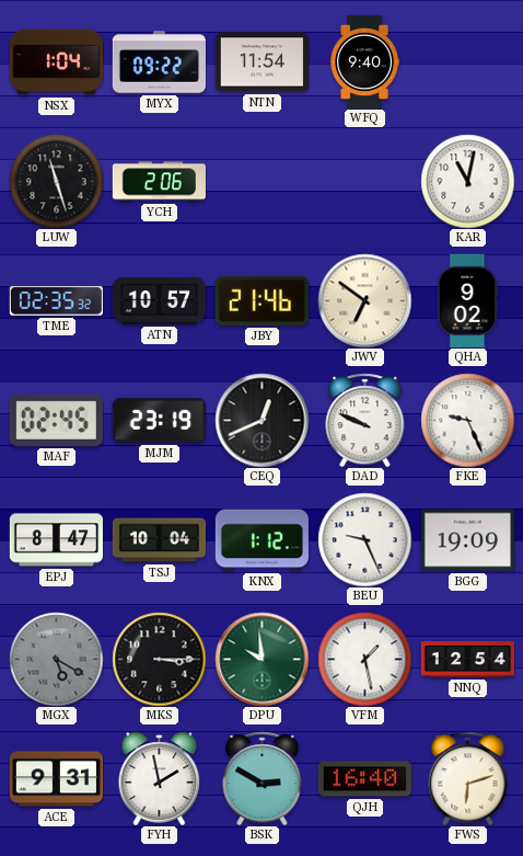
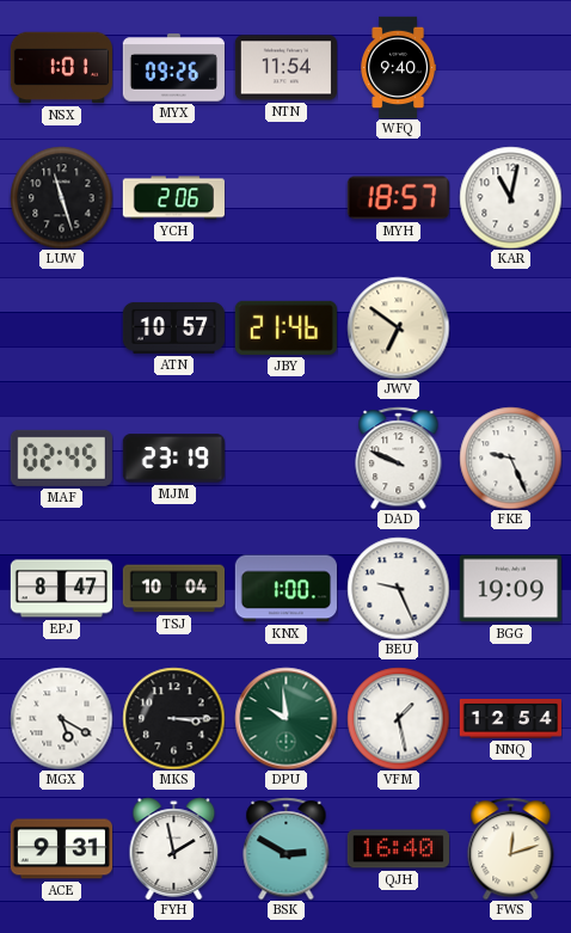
NSX: 1:04 -> 1:01
MYX: 09:22 -> 09:26
MYH: none -> 18:57
TME: 02:35 -> none
QHA: 9:02 -> none
CEQ: 12:41 -> none
KNX: 1:12 -> 1:00
MGX dial: grey -> white
FWS: 6:12 -> 12:12
